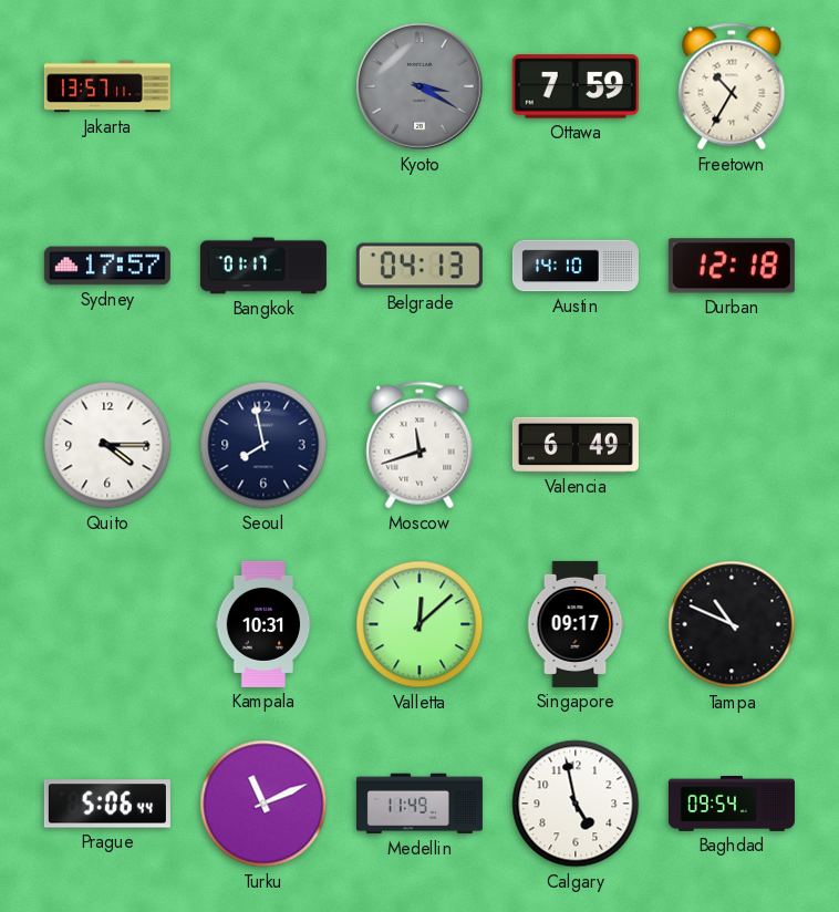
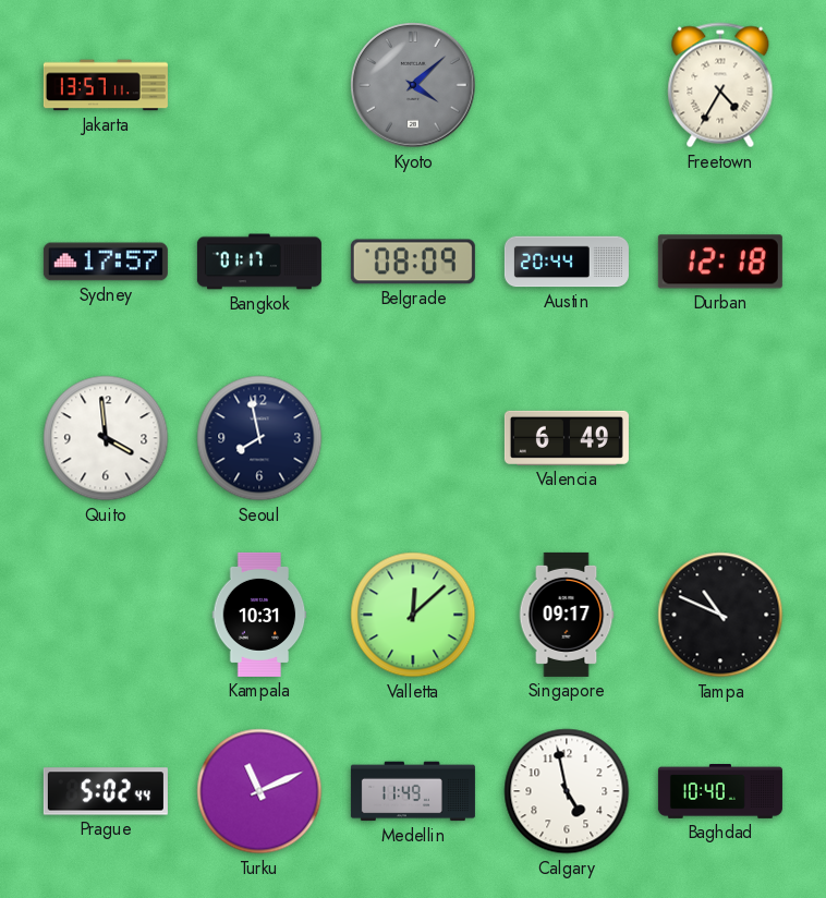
Kyoto: 3:20 -> 4:08
Ottawa: 7:59 -> none
Freetown: 10:35 -> 4:35
Belgrade: 04:13 -> 08:09
Austin: 14:10 -> 20:44
Quito: 4:15 -> 3:59
Moscow: 11:42 -> none
Prague: 5:06 -> 5:02
Baghdad: 09:54 -> 10:40
